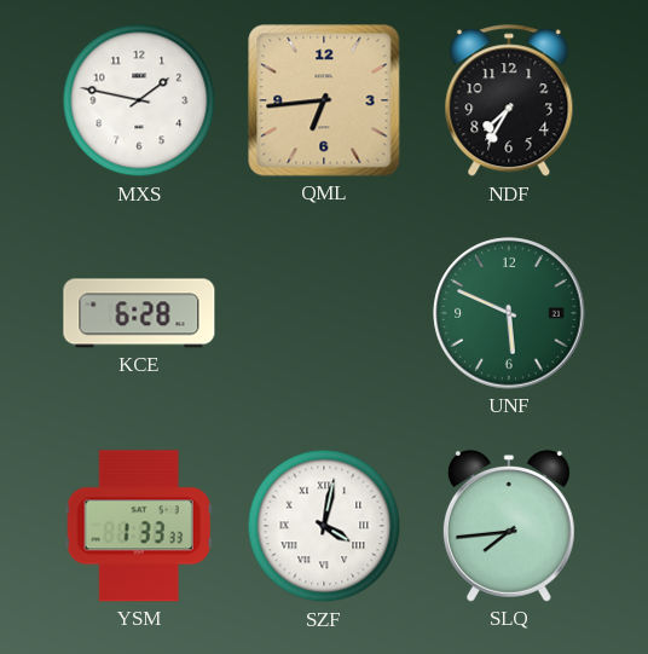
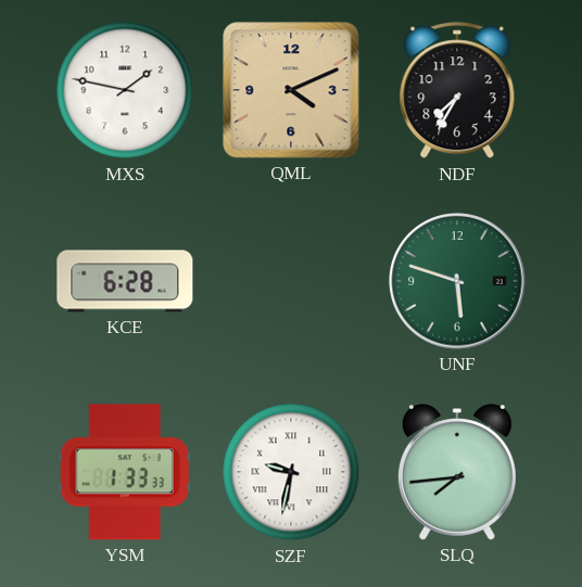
QML: 6:44 -> 4:11
UNF: 5:49 -> 5:48
SZF: 4:02 -> 9:32
